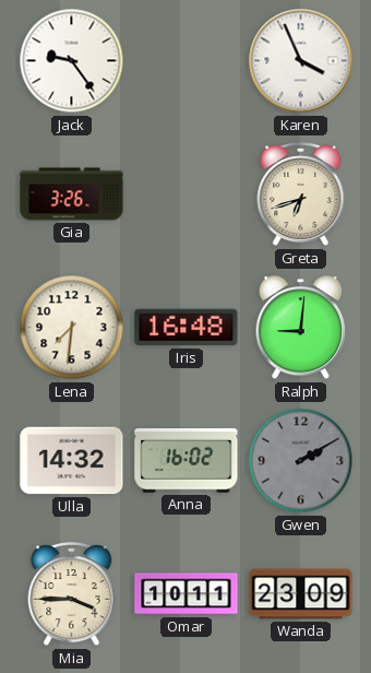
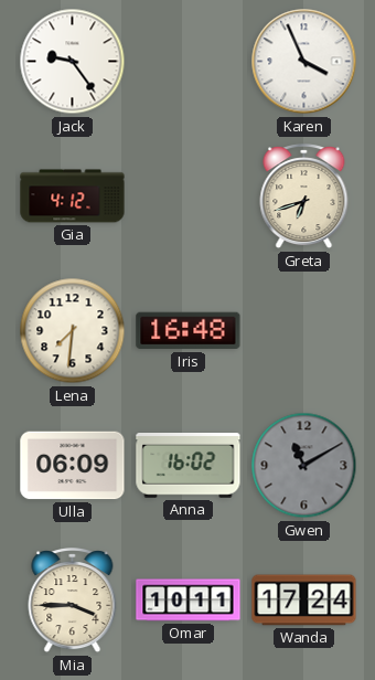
Gia: 3:26 -> 4:12
Ralph: 9:01 -> none
Ulla: 14:32 -> 06:09
Gwen: 2:10 -> 11:10
Wanda: 23:09 -> 17:24
